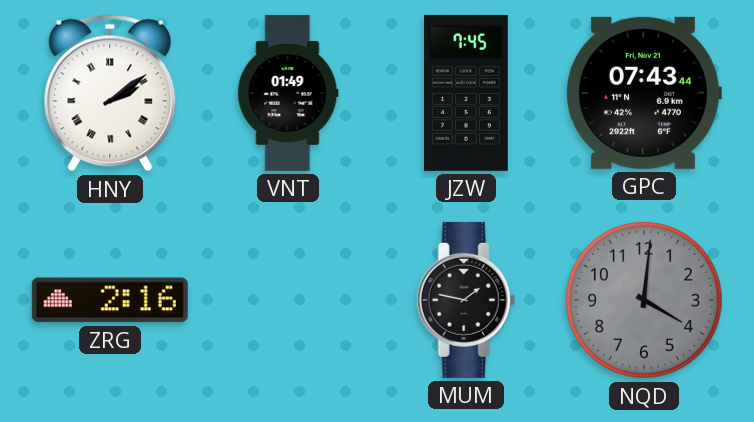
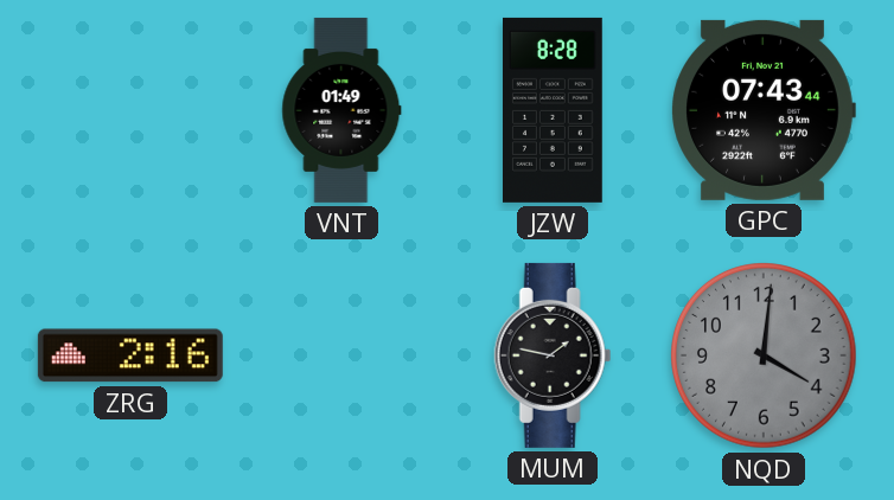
HNY: 2:09 -> none
JZW: 7:45 -> 8:28
